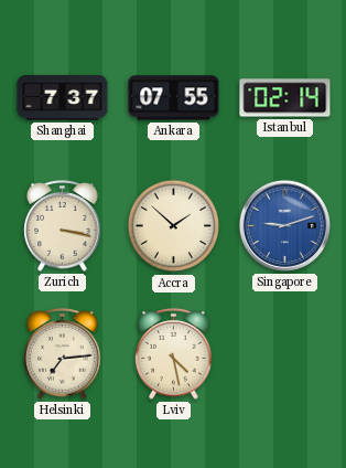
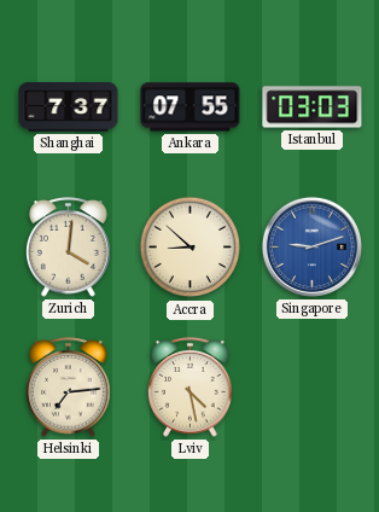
Istanbul: 02:14 -> 03:03
Zurich: 3:17 -> 4:01
Accra: 1:52 -> 8:52
